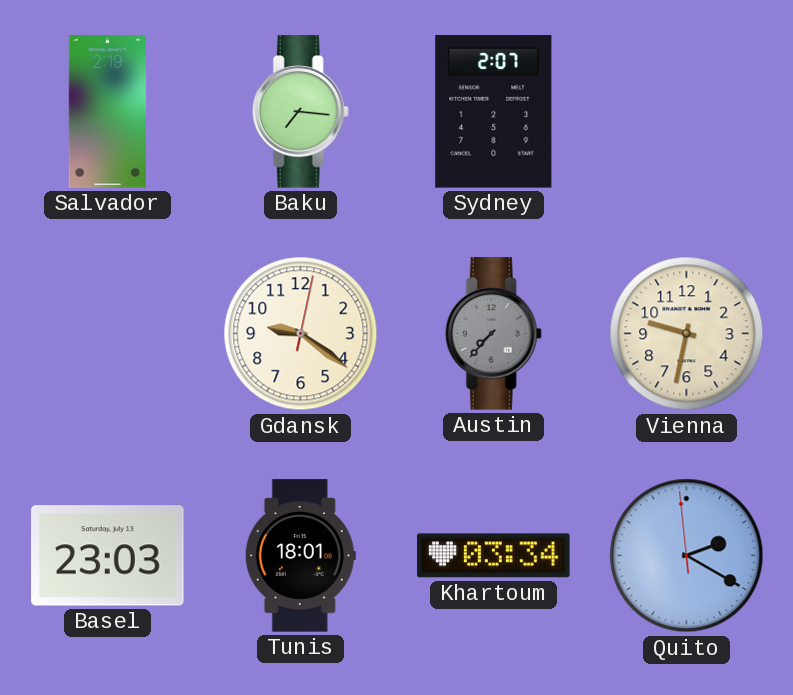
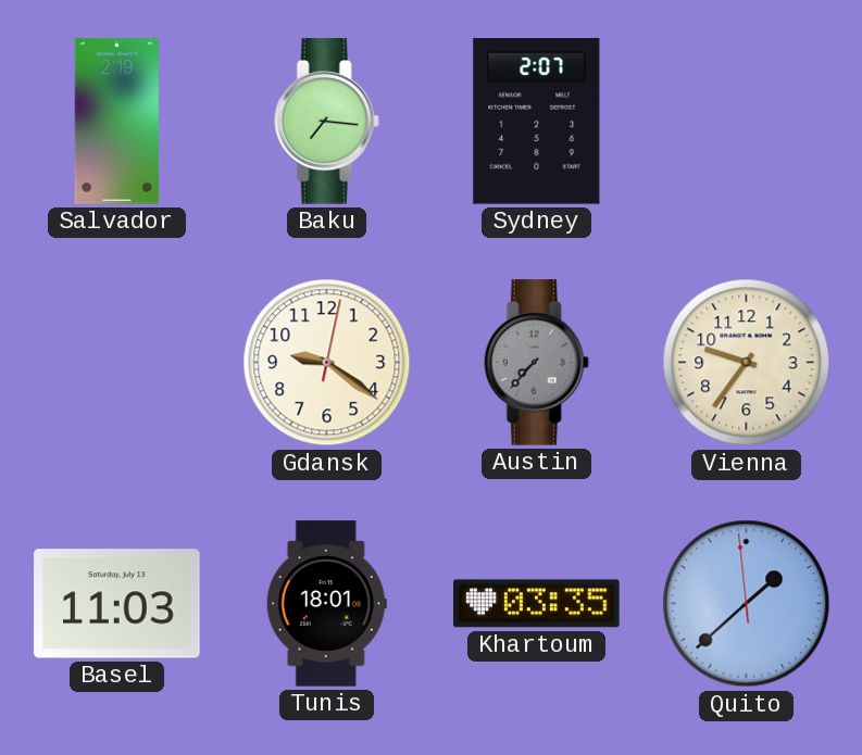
Vienna: 9:32 -> 9:36
Basel: 23:03 -> 11:03
Khartoum: 03:34 -> 03:35
Quito: 2:19 -> 1:37
